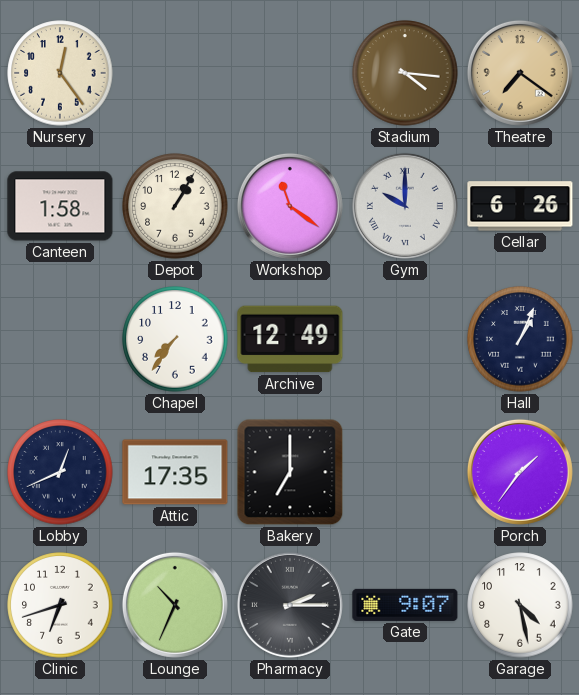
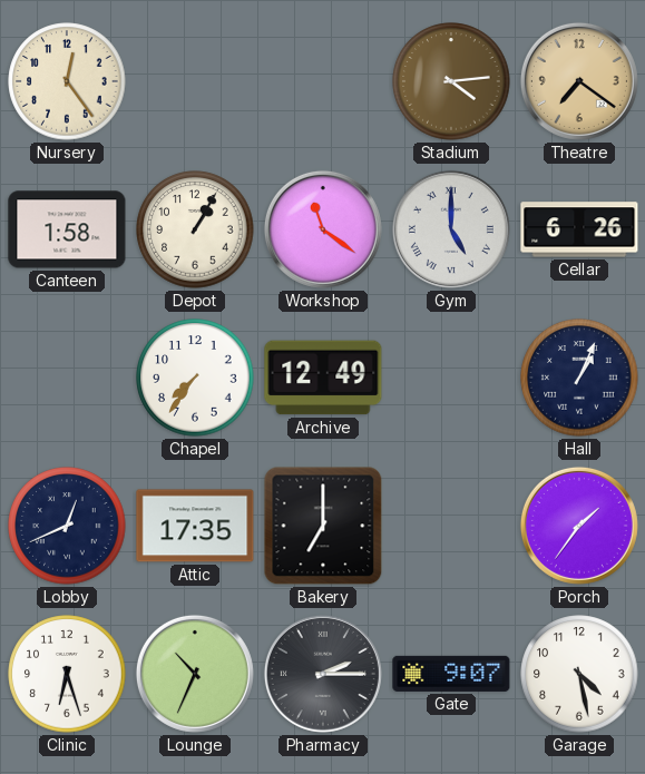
Stadium: 4:16 -> 4:14
Gym: 10:00 -> 5:00
Clinic: 6:42 -> 6:27
